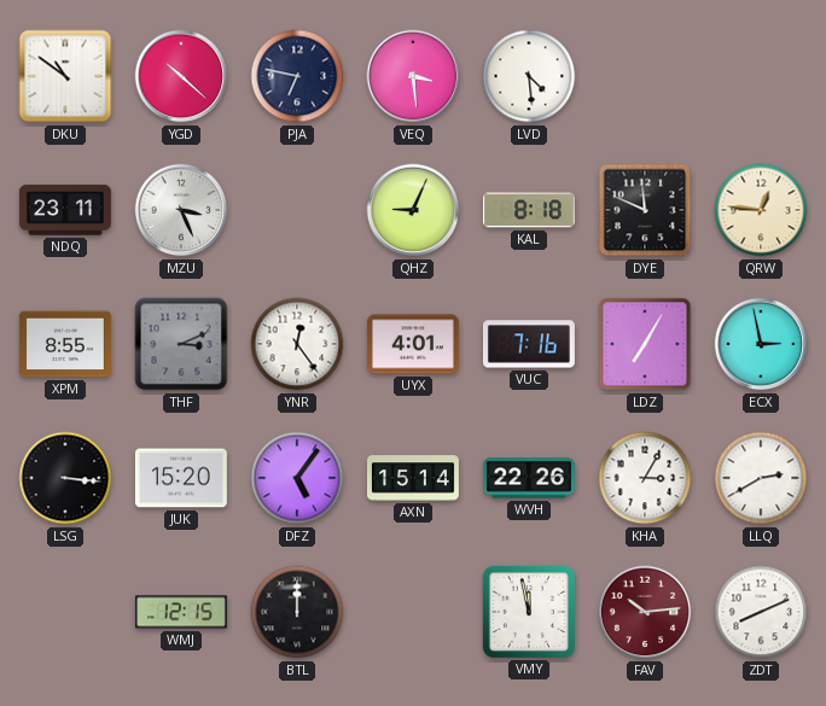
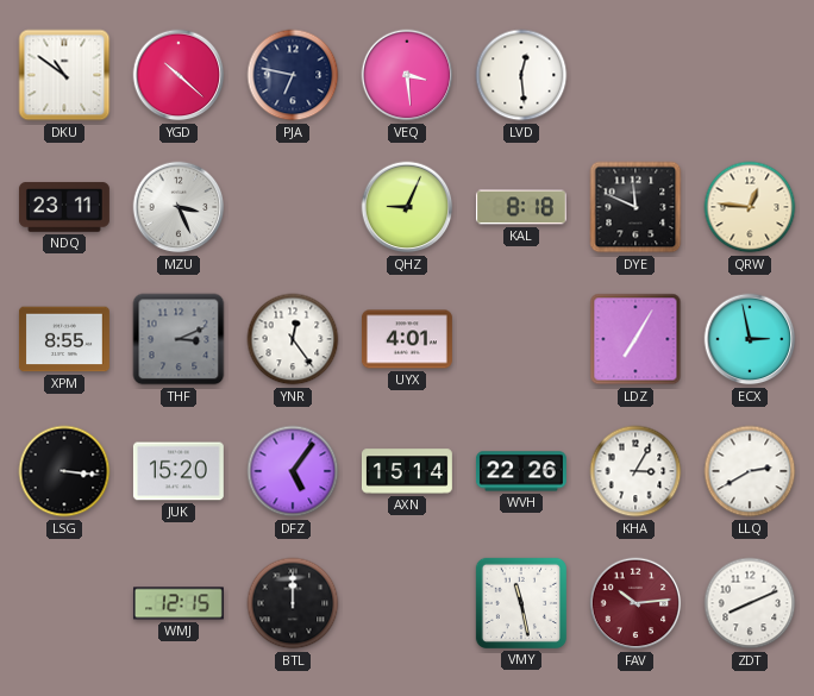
LVD: 4:29 -> 12:29
VUC: 7:16 -> none
VMY: 11:58 -> 11:28
